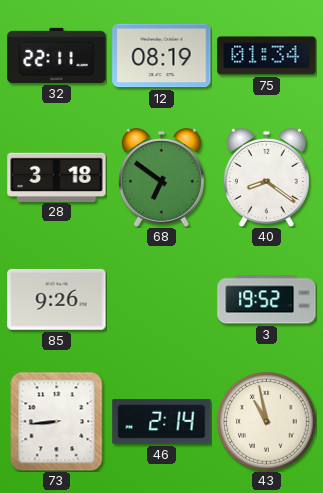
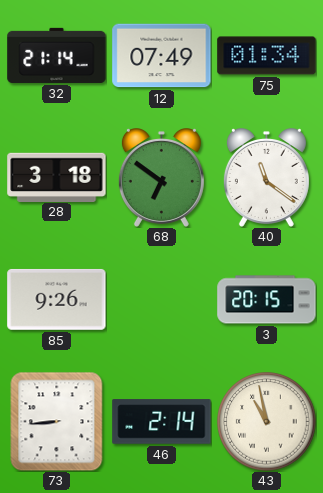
32: 22:11 -> 21:14
12: 08:19 -> 07:49
40: 8:21 -> 11:21
3: 19:52 -> 20:15
